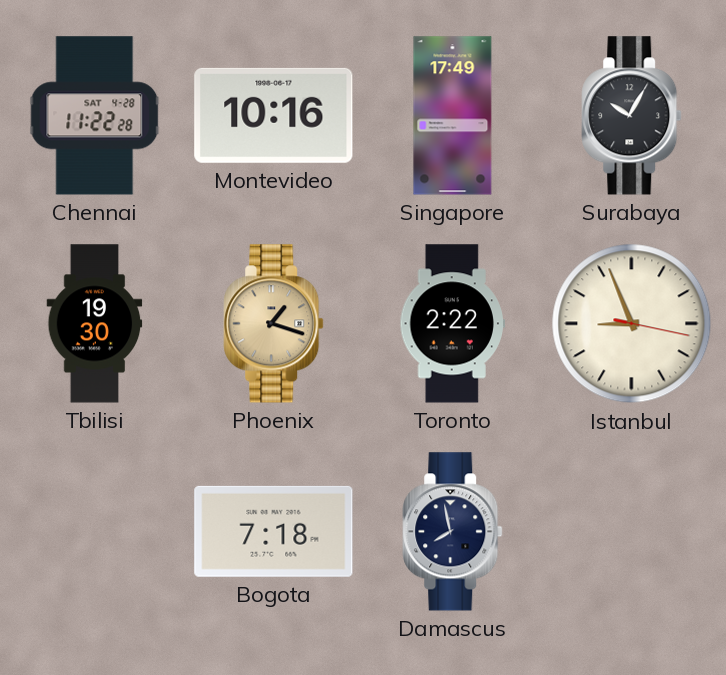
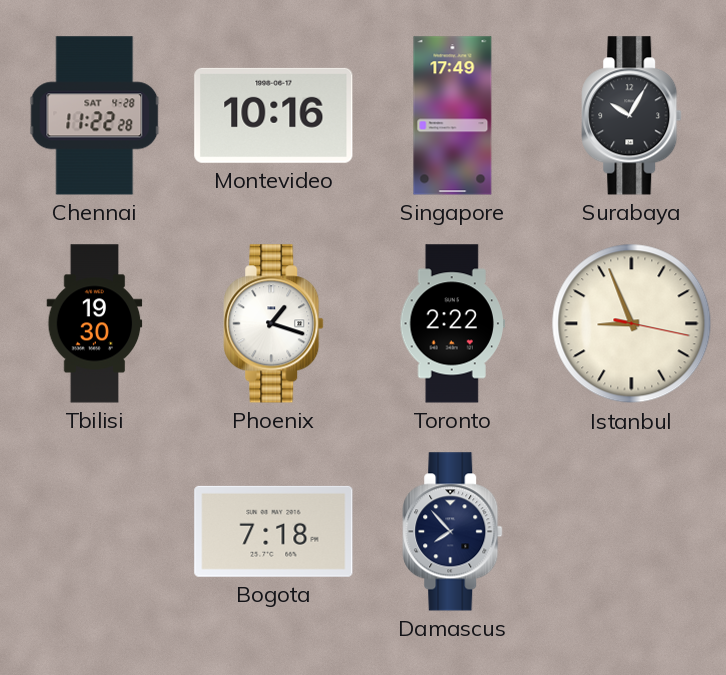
Phoenix dial: champagne -> white
Damascus: 7:58 -> 7:53
